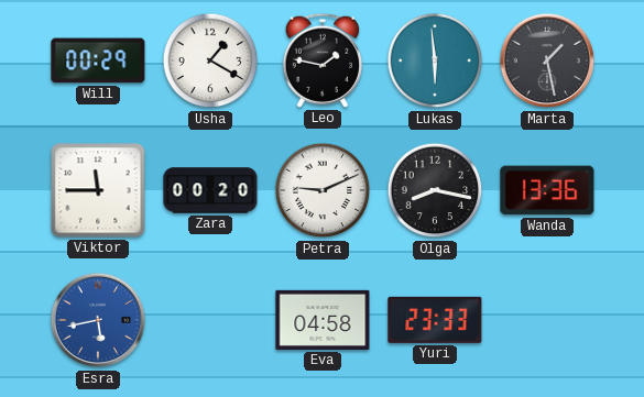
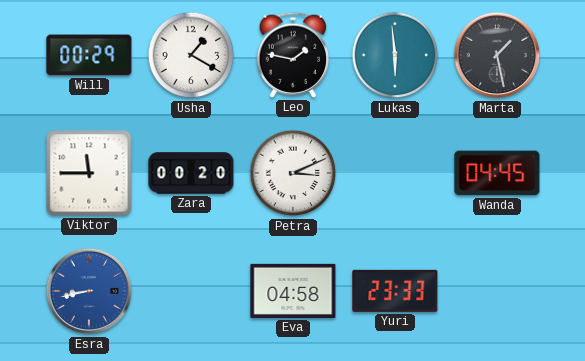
Petra: 9:11 -> 3:11
Olga: 8:17 -> none
Wanda: 13:36 -> 04:45
Esra: 5:43 -> 8:43
